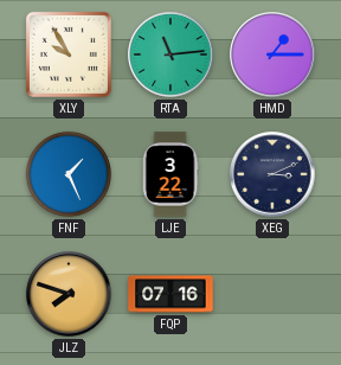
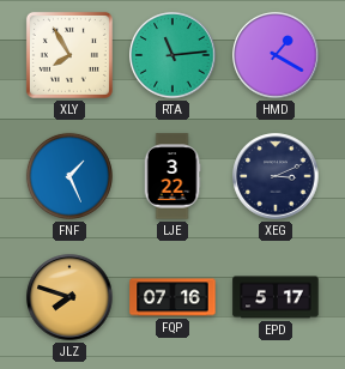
XLY: 9:55 -> 7:55
HMD: 1:15 -> 1:20
EPD: none -> 5:17
